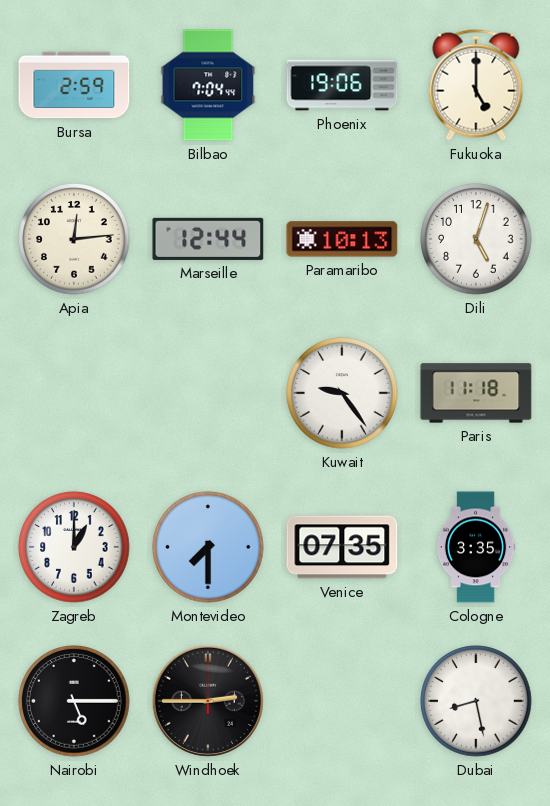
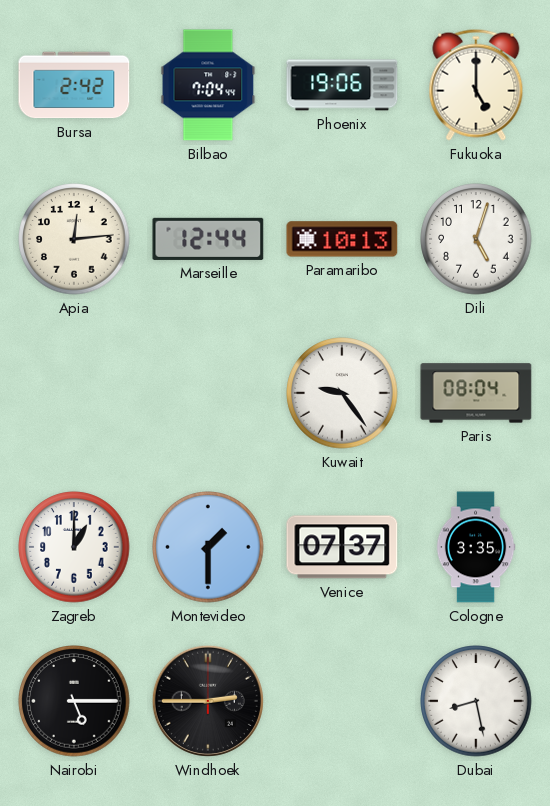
Bursa: 2:59 -> 2:42
Paris: 11:18 -> 08:04
Montevideo: 7:30 -> 1:30
Venice: 07:35 -> 07:37
